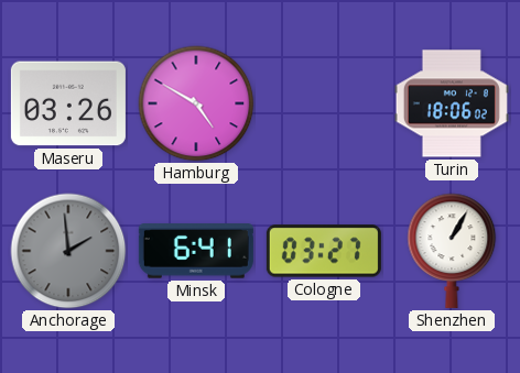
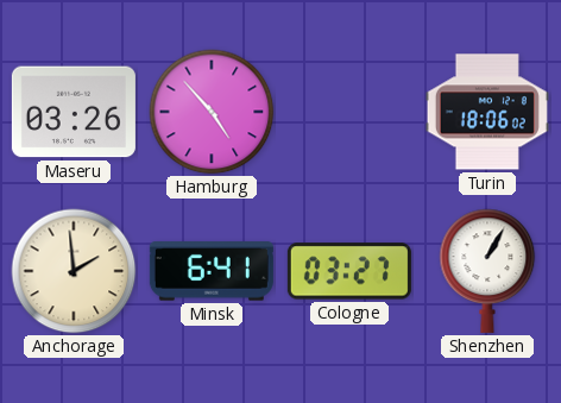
Hamburg: 4:50 -> 4:53
Anchorage dial: grey -> cream
